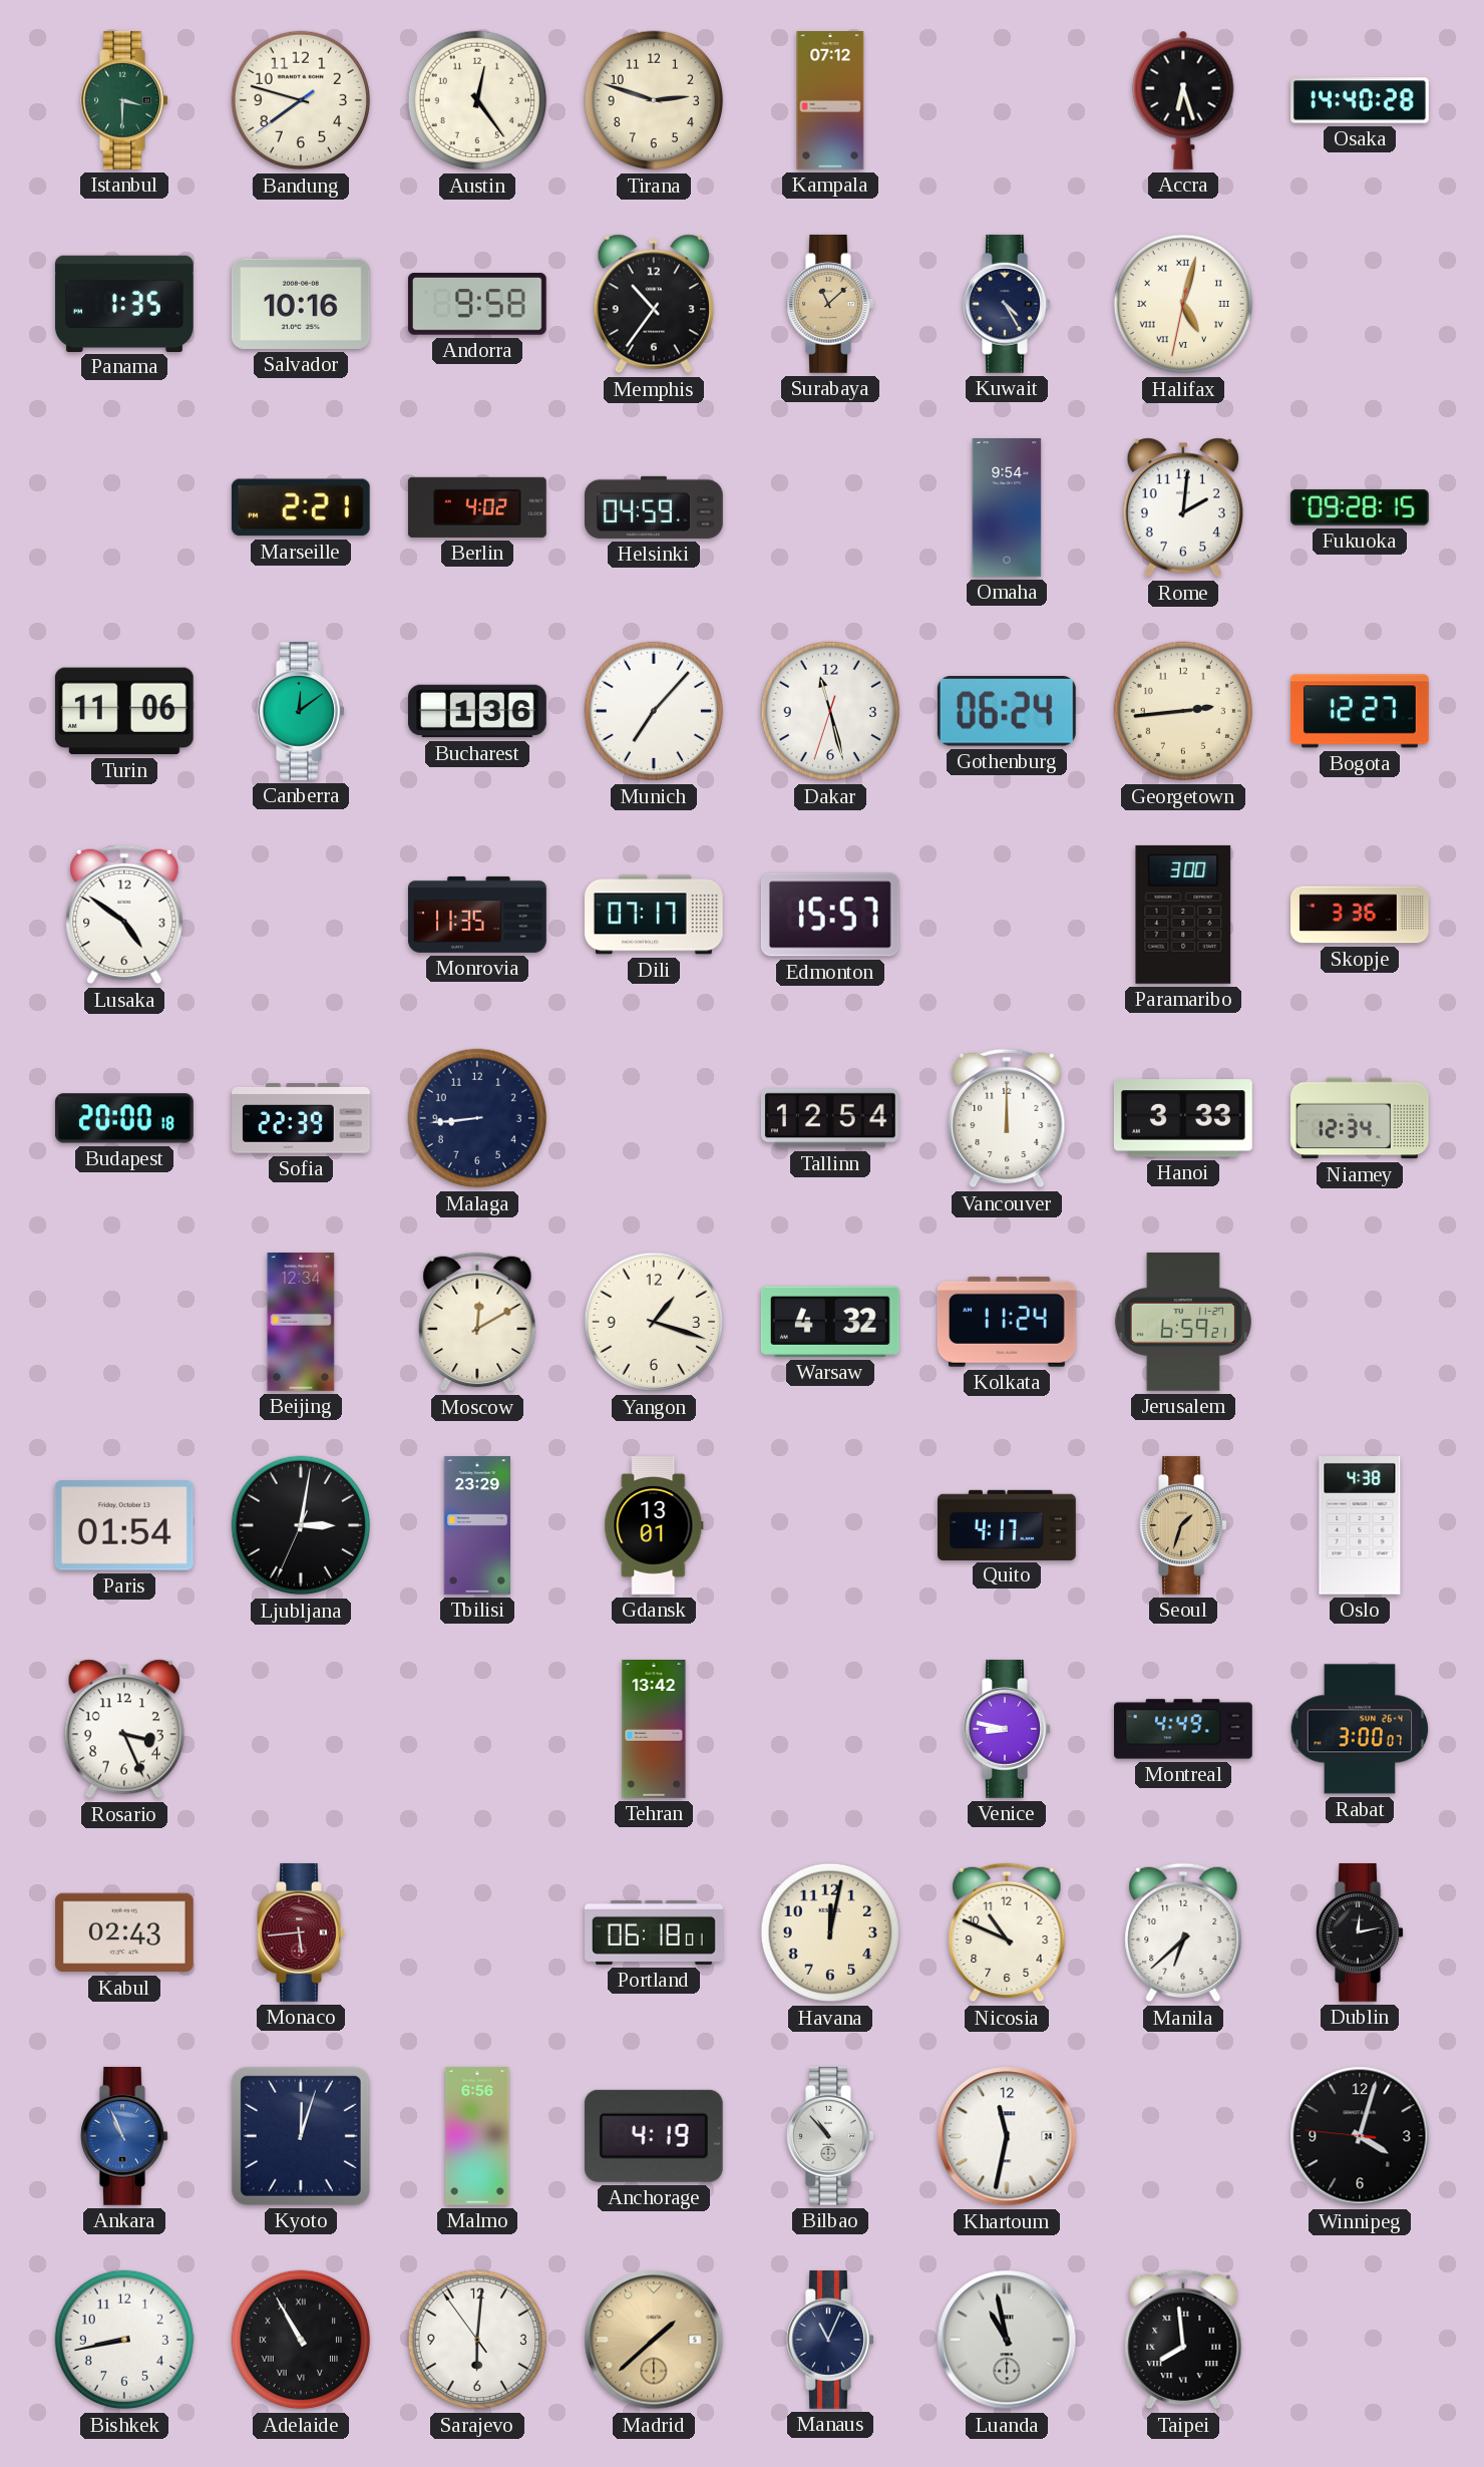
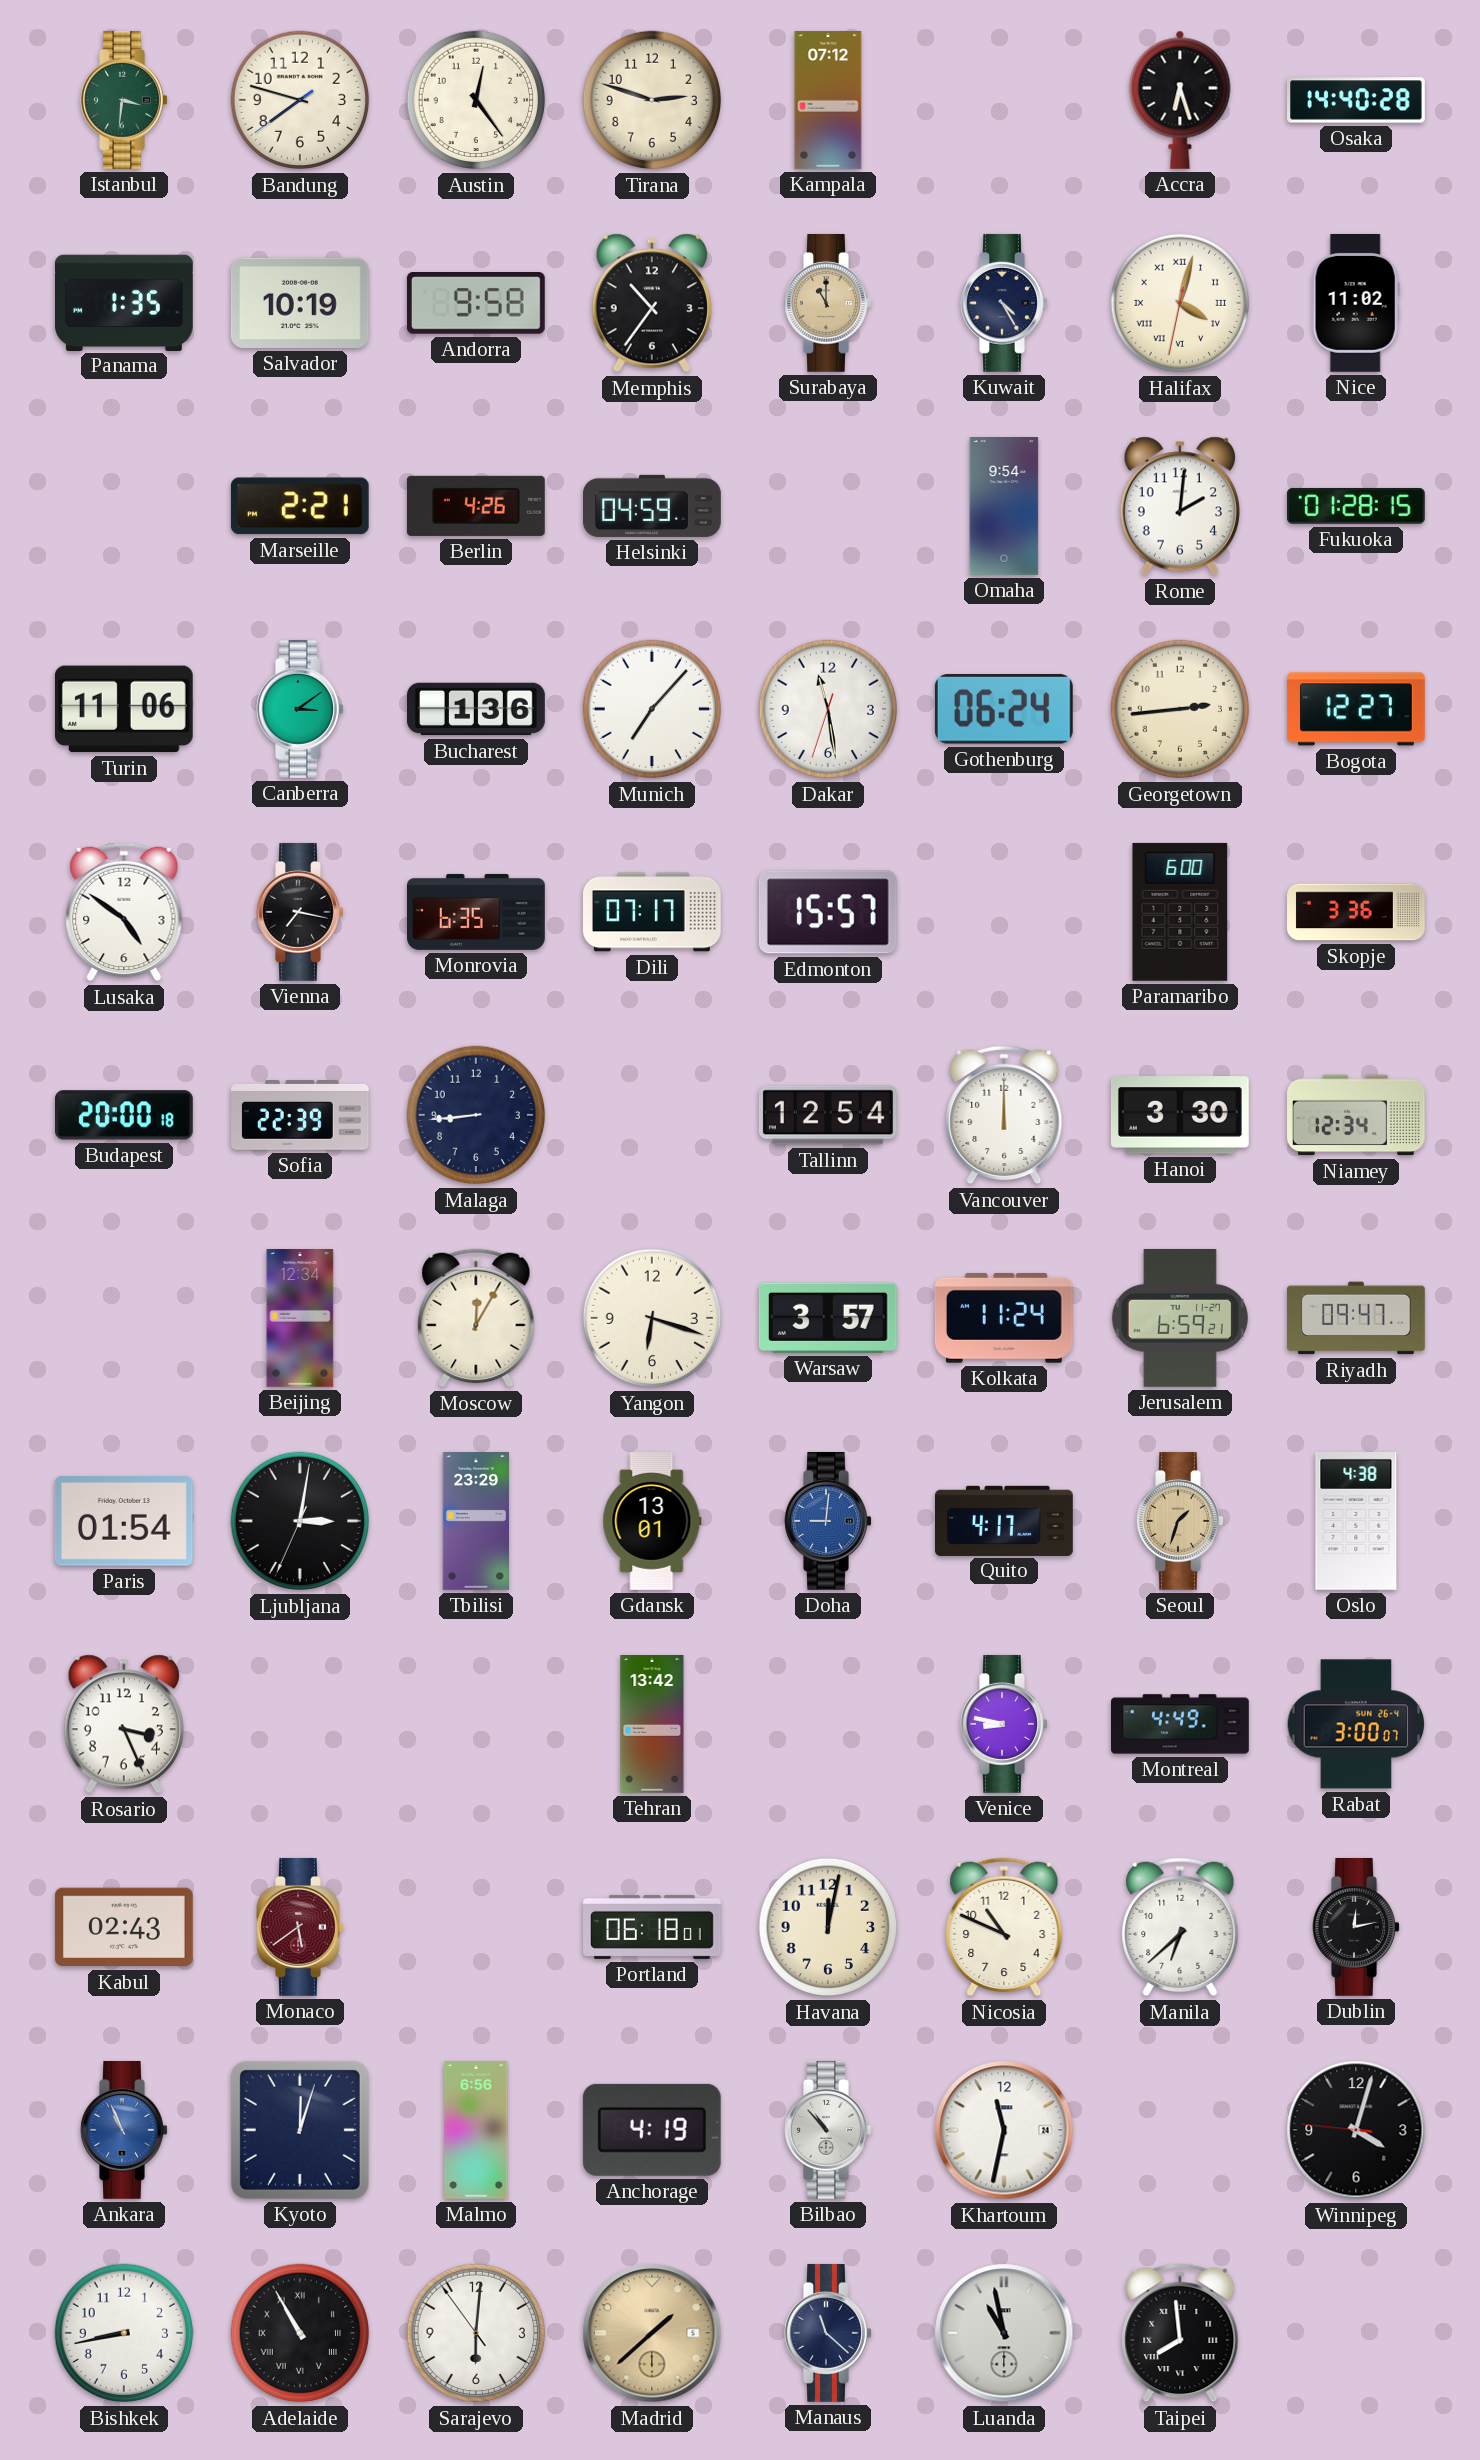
Istanbul: 3:30 -> 3:31
Salvador: 10:16 -> 10:19
Surabaya: 11:08 -> 11:00
Halifax: 5:02 -> 4:02
Nice: none -> 11:02
Berlin: 4:02 -> 4:26
Fukuoka: 09:28 -> 01:28
Canberra: 12:09 -> 3:09
Dakar: 11:27 -> 11:28
Vienna: none -> 7:17
Monrovia: 11:35 -> 6:35
Paramaribo: 3:00 -> 6:00
Hanoi: 3:33 -> 3:30
Moscow: 12:10 -> 12:05
Yangon: 1:18 -> 6:18
Warsaw: 4:32 -> 3:57
Riyadh: none -> 09:47
Doha: none -> 9:01
Monaco: 5:44 -> 5:39
Manaus: 11:04 -> 11:22
